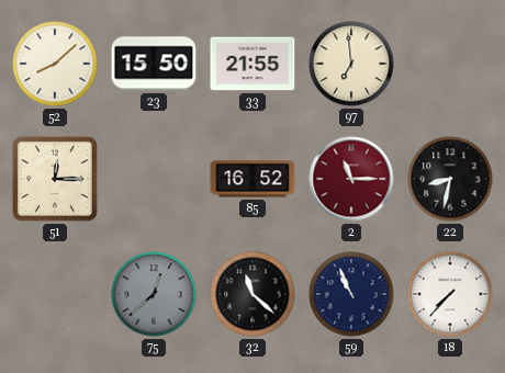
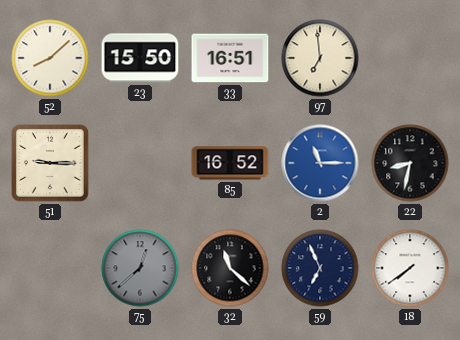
33: 21:55 -> 16:51
51: 12:15 -> 9:15
2 dial: burgundy -> blue
59: 10:56 -> 6:56
18: 7:37 -> 7:39
